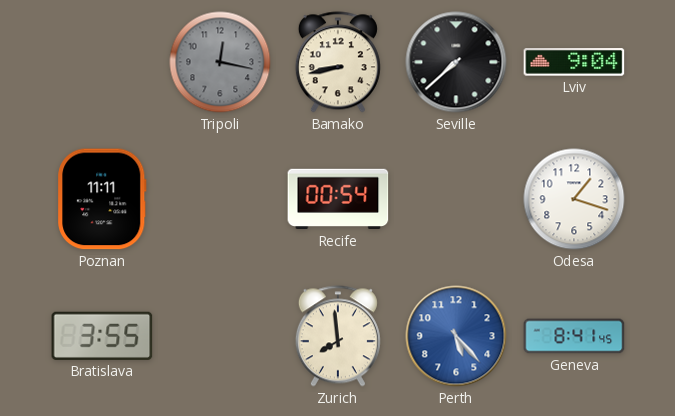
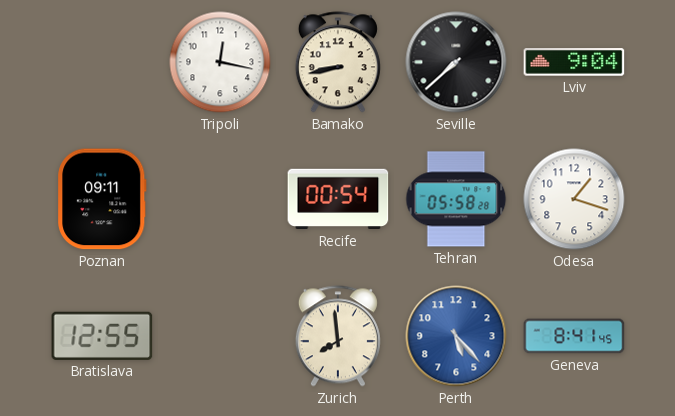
Tripoli dial: grey -> white
Poznan: 11:11 -> 09:11
Tehran: none -> 05:58
Bratislava: 3:55 -> 12:55
